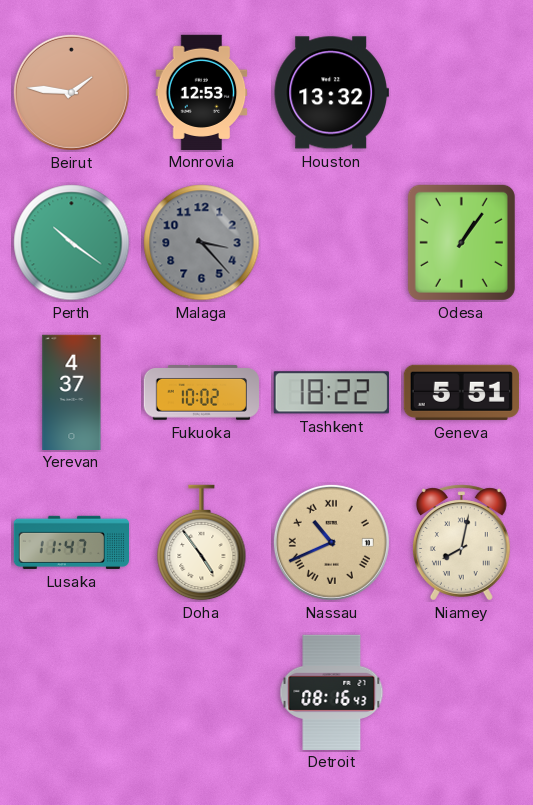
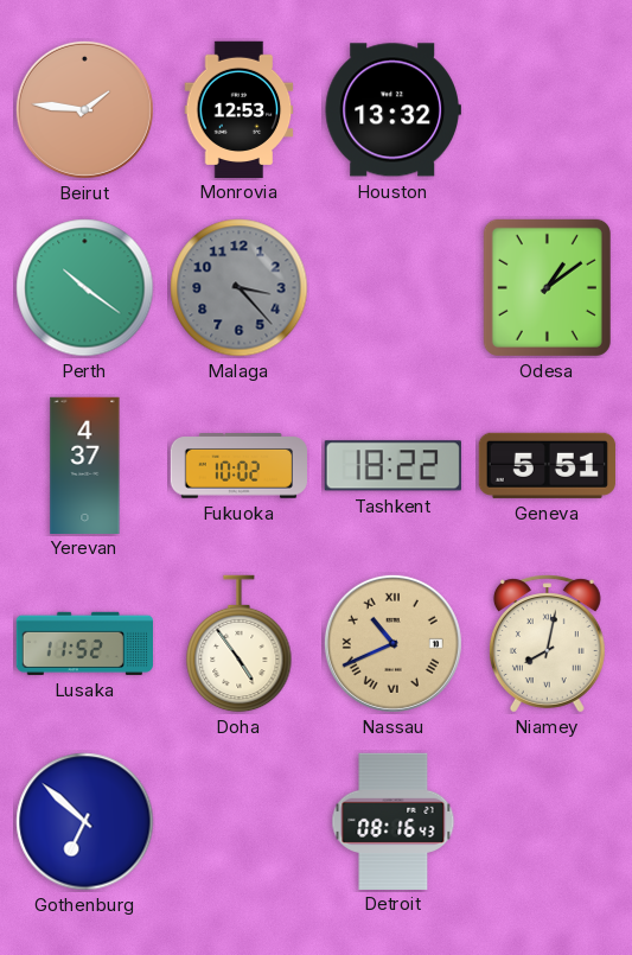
Odesa: 1:06 -> 1:09
Lusaka: 11:47 -> 11:52
Gothenburg: none -> 6:52
